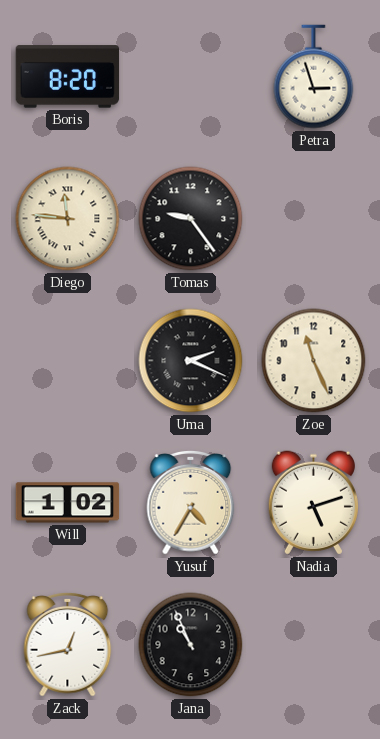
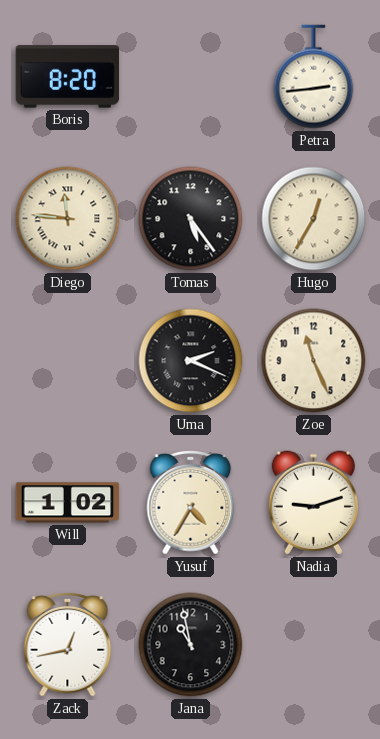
Petra: 2:57 -> 2:44
Tomas: 9:24 -> 5:24
Hugo: none -> 12:35
Nadia: 5:12 -> 9:12
Jana: 10:56 -> 10:58
